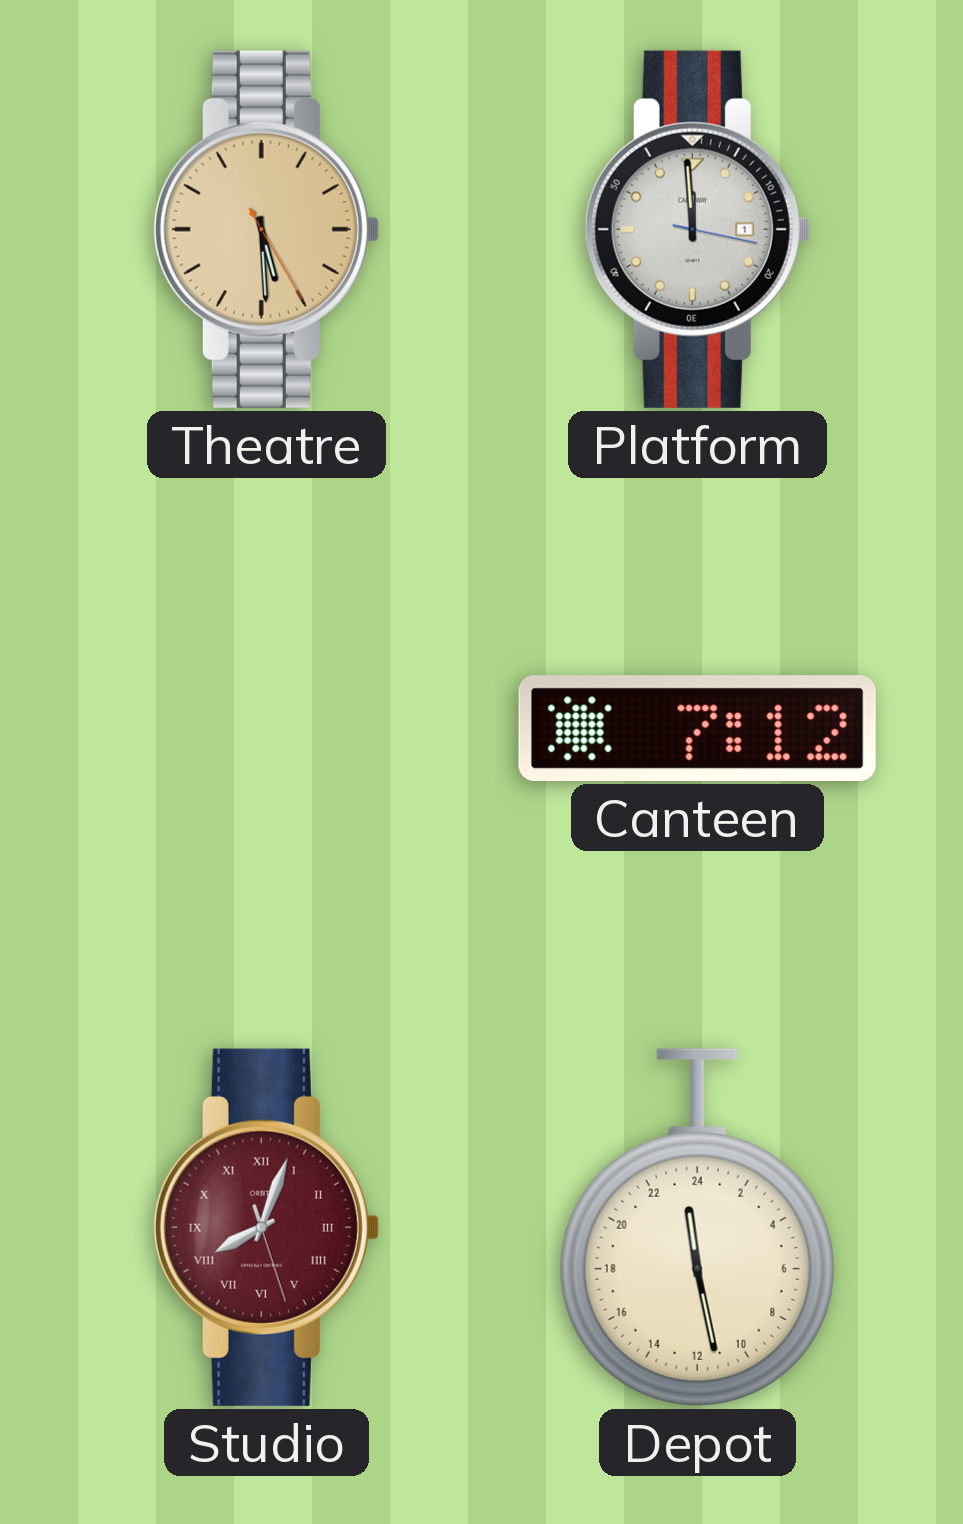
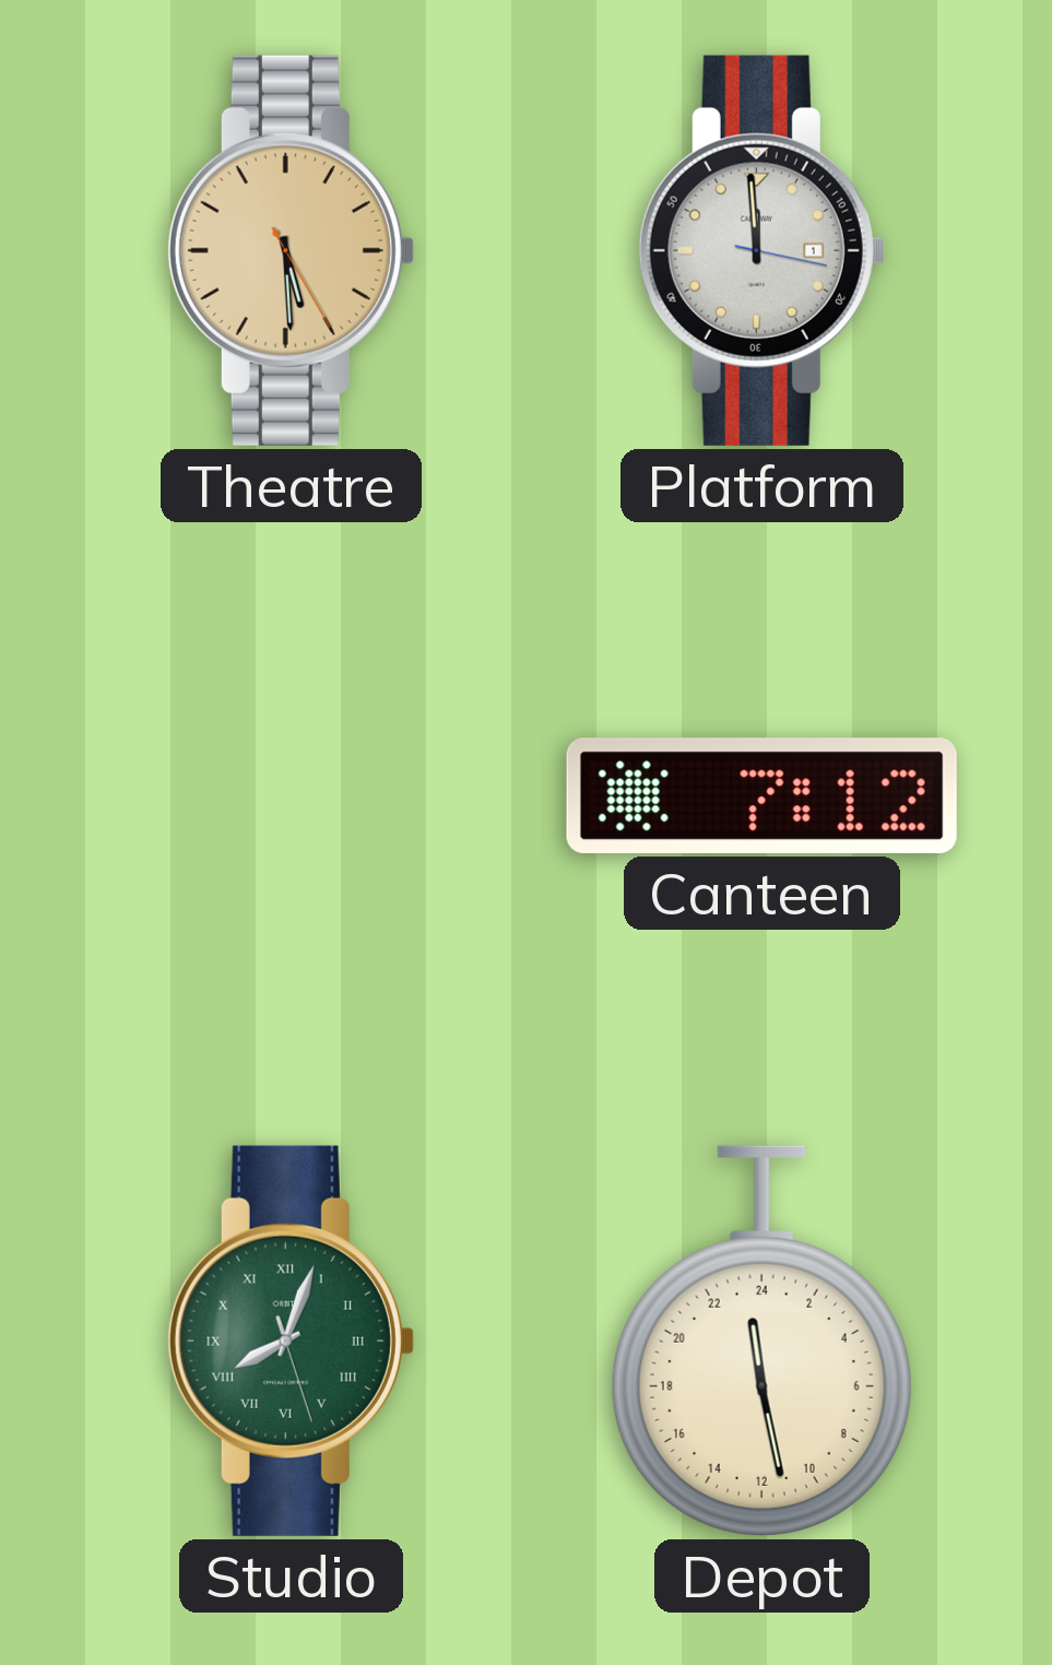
Studio dial: burgundy -> green
